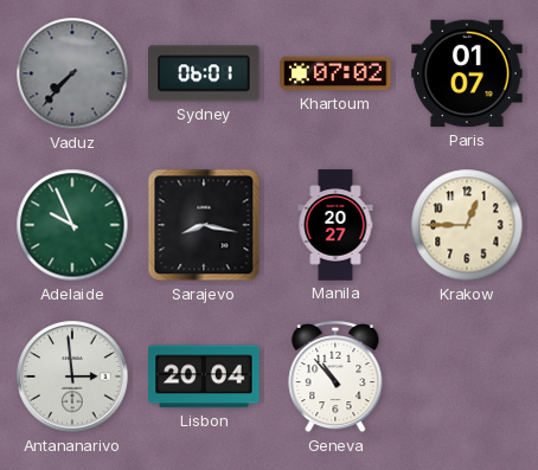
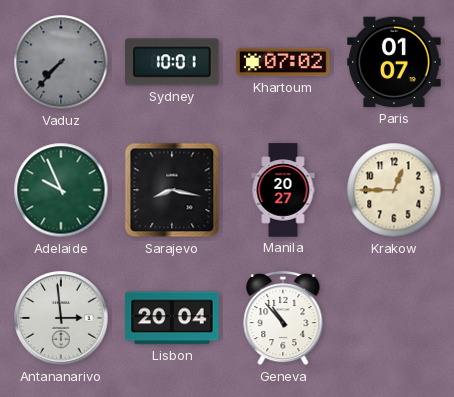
Sydney: 06:01 -> 10:01
